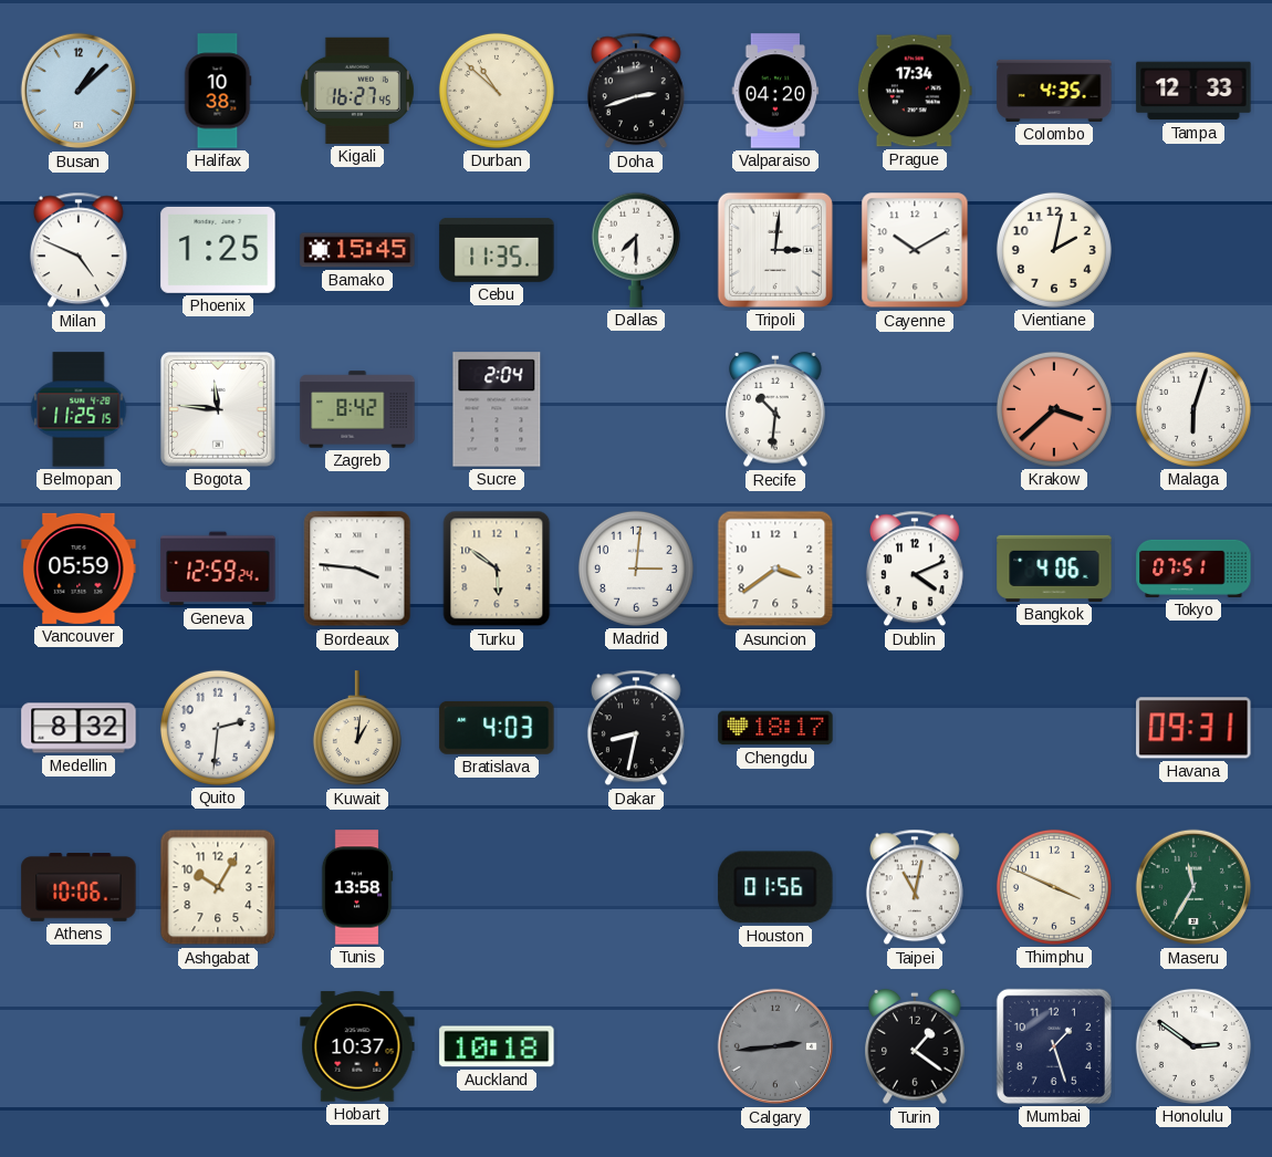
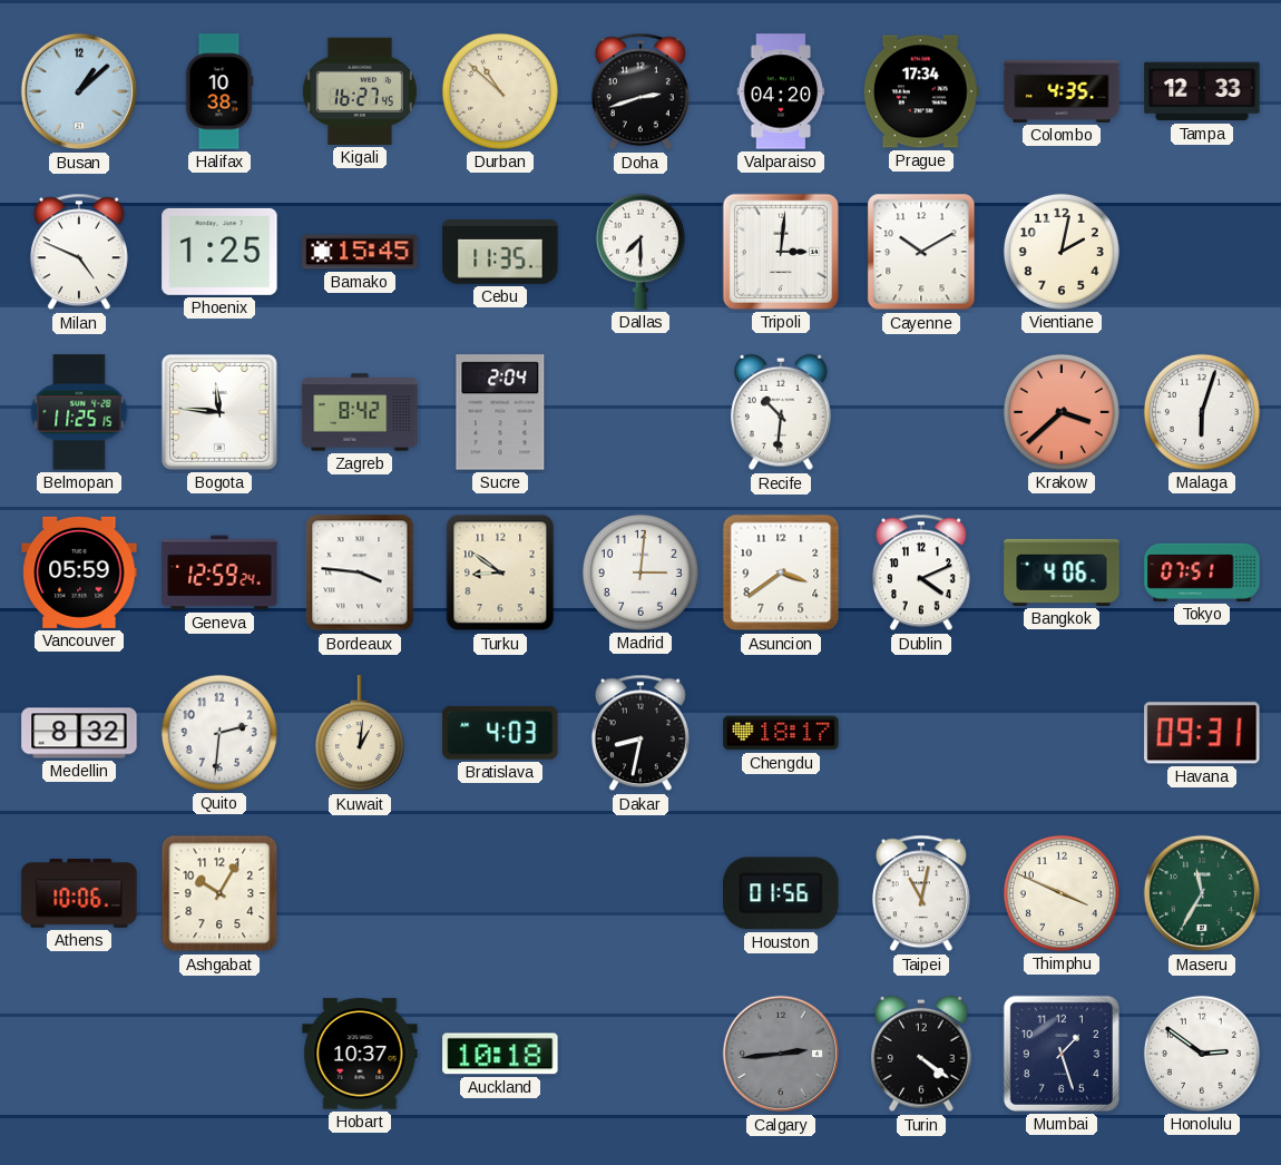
Turku: 5:51 -> 8:51
Tunis: 13:58 -> none
Turin: 1:21 -> 4:21
